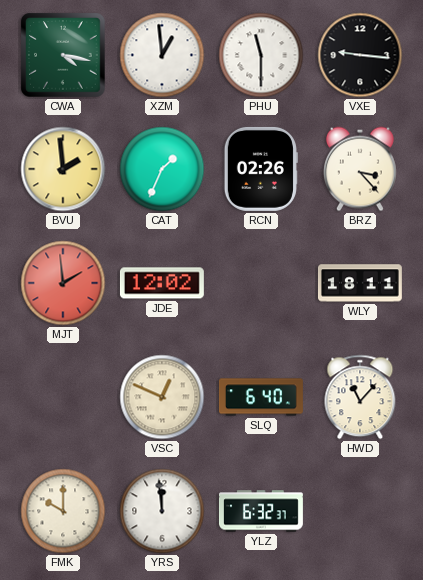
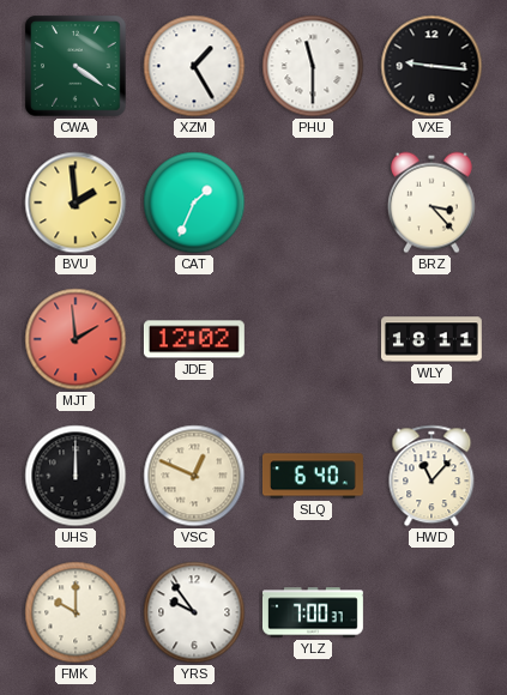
CWA: 4:17 -> 4:21
XZM: 12:59 -> 1:25
RCN: 02:26 -> none
UHS: none -> 12:00
YRS: 11:59 -> 9:54
YLZ: 6:32 -> 7:00
